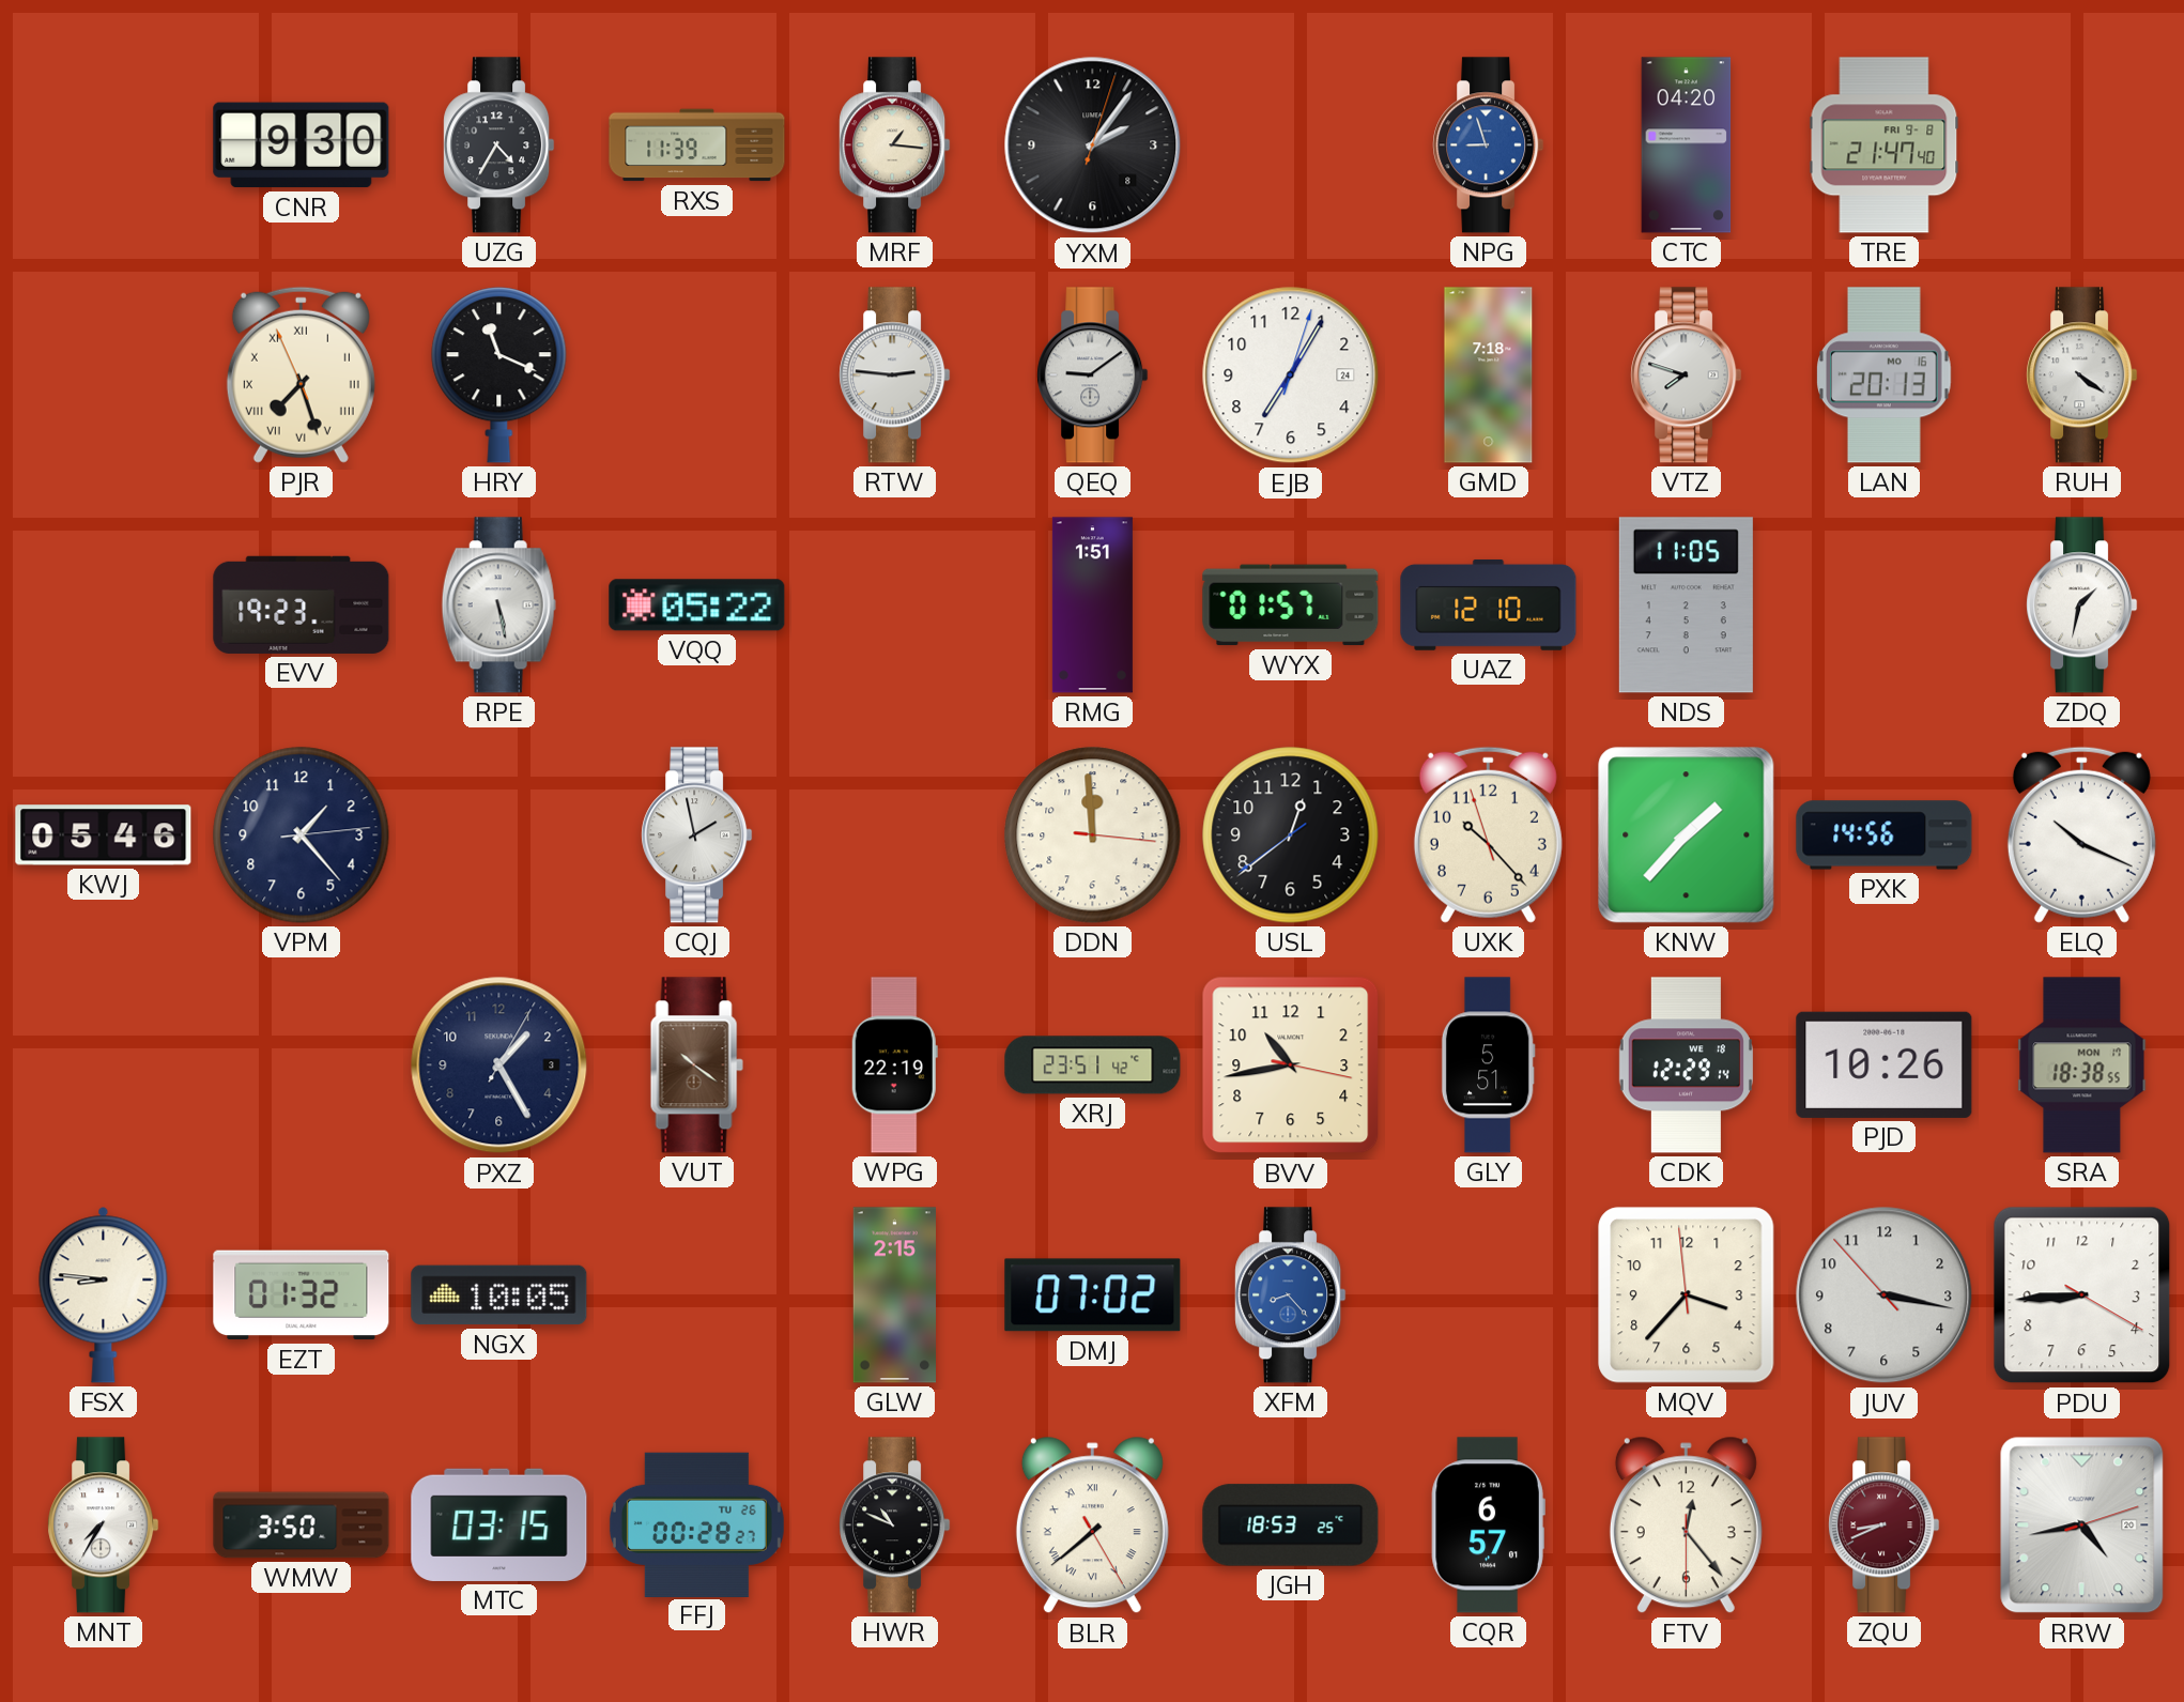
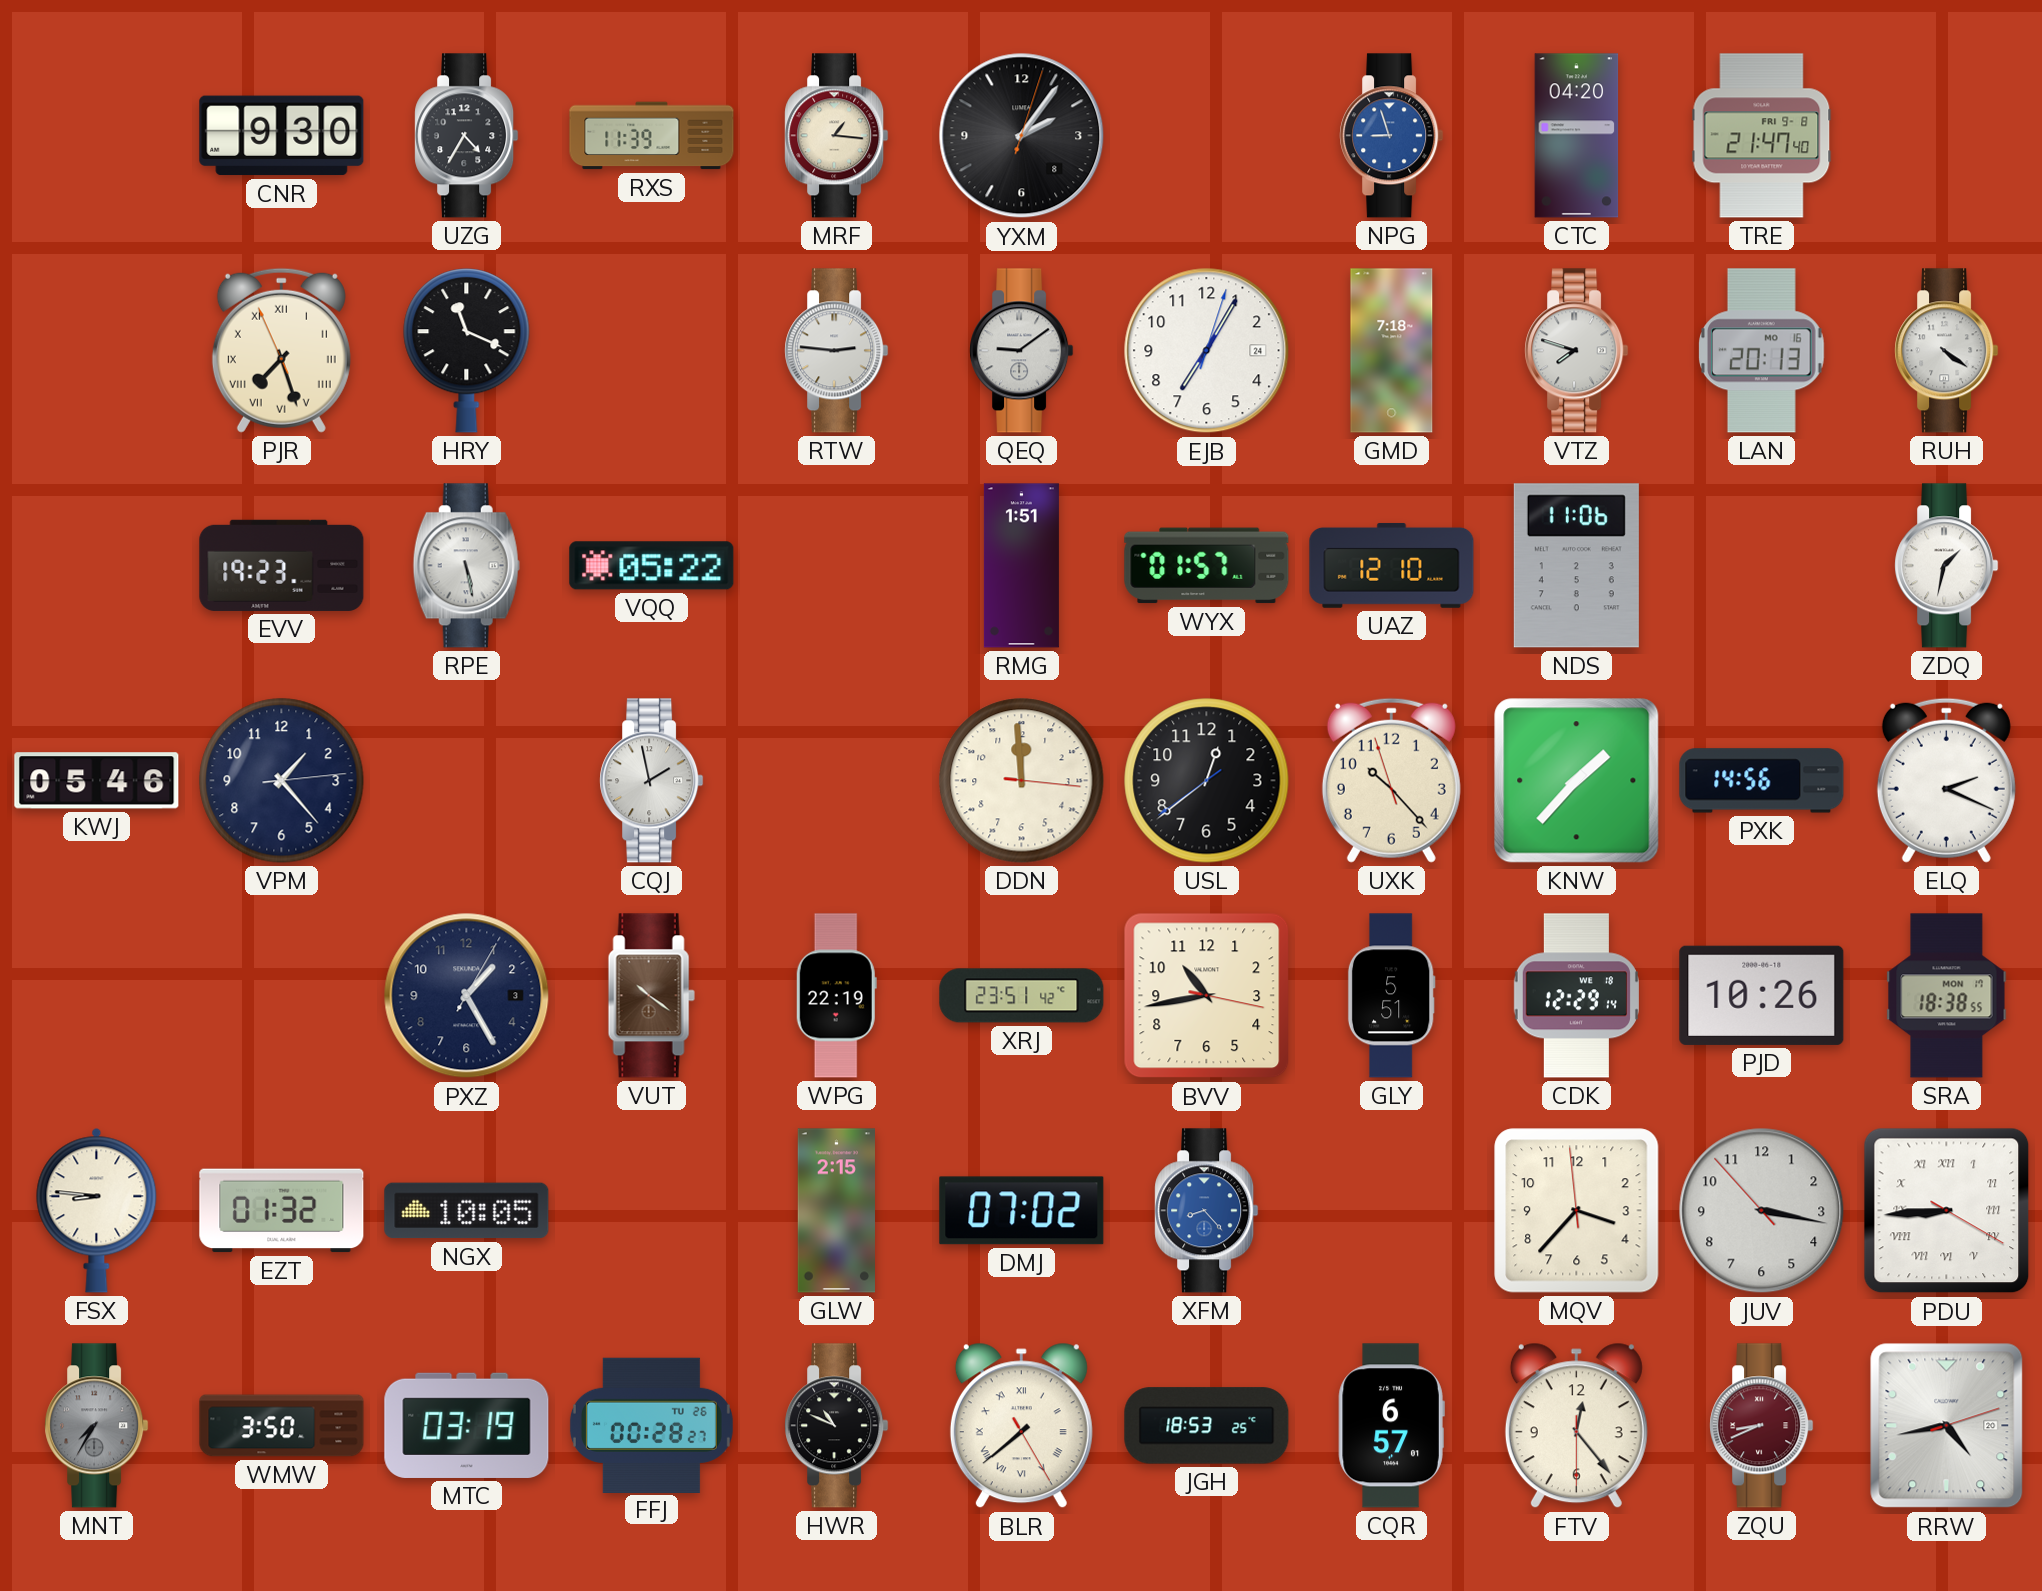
NDS: 11:05 -> 11:06
ELQ: 10:19 -> 2:19
PDU numerals: Arabic -> Roman
MNT dial: white -> grey
MTC: 03:15 -> 03:19
